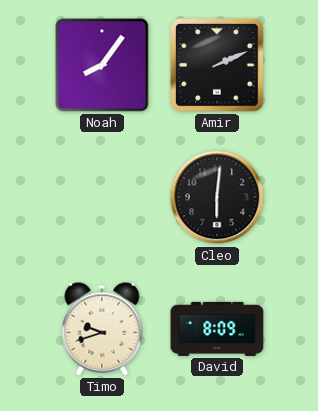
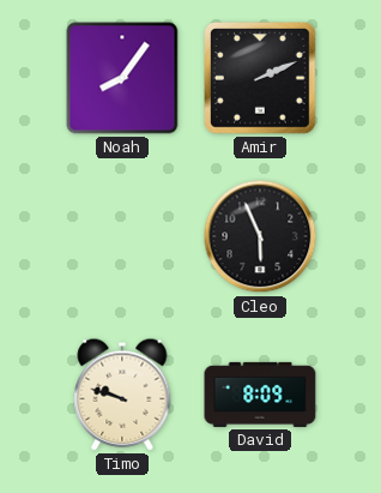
Cleo: 6:01 -> 5:56
Timo: 9:42 -> 9:48
